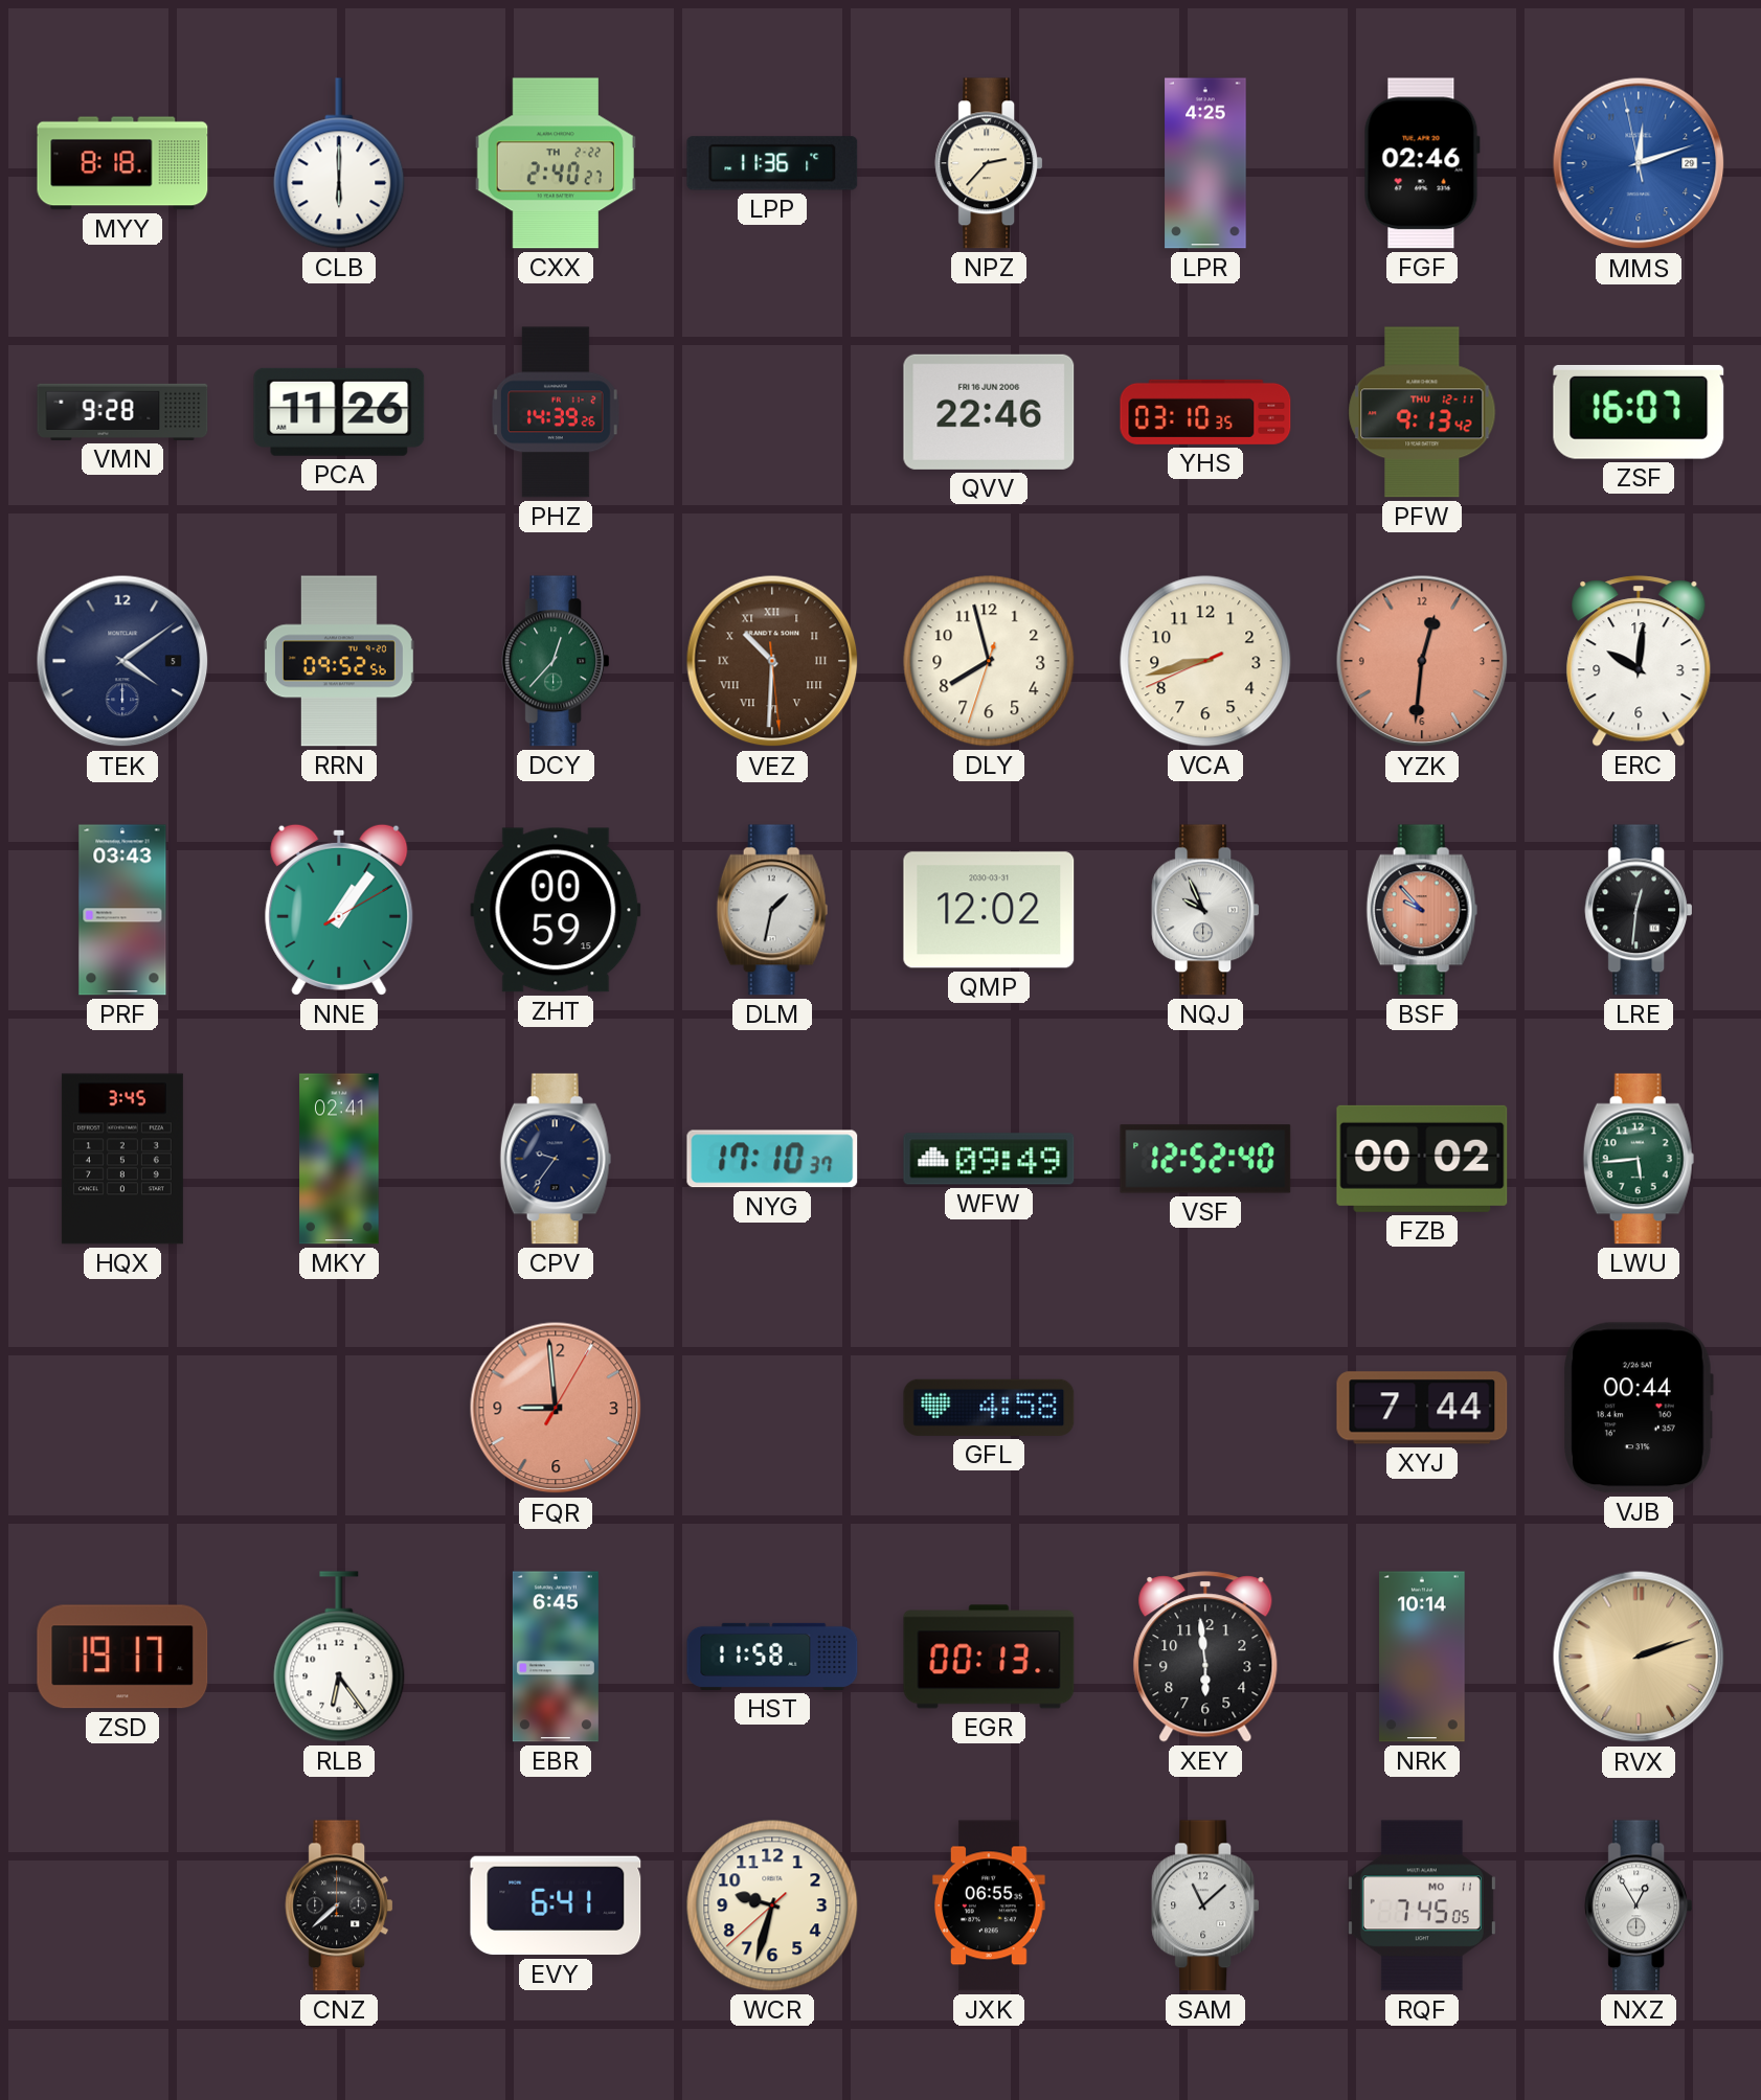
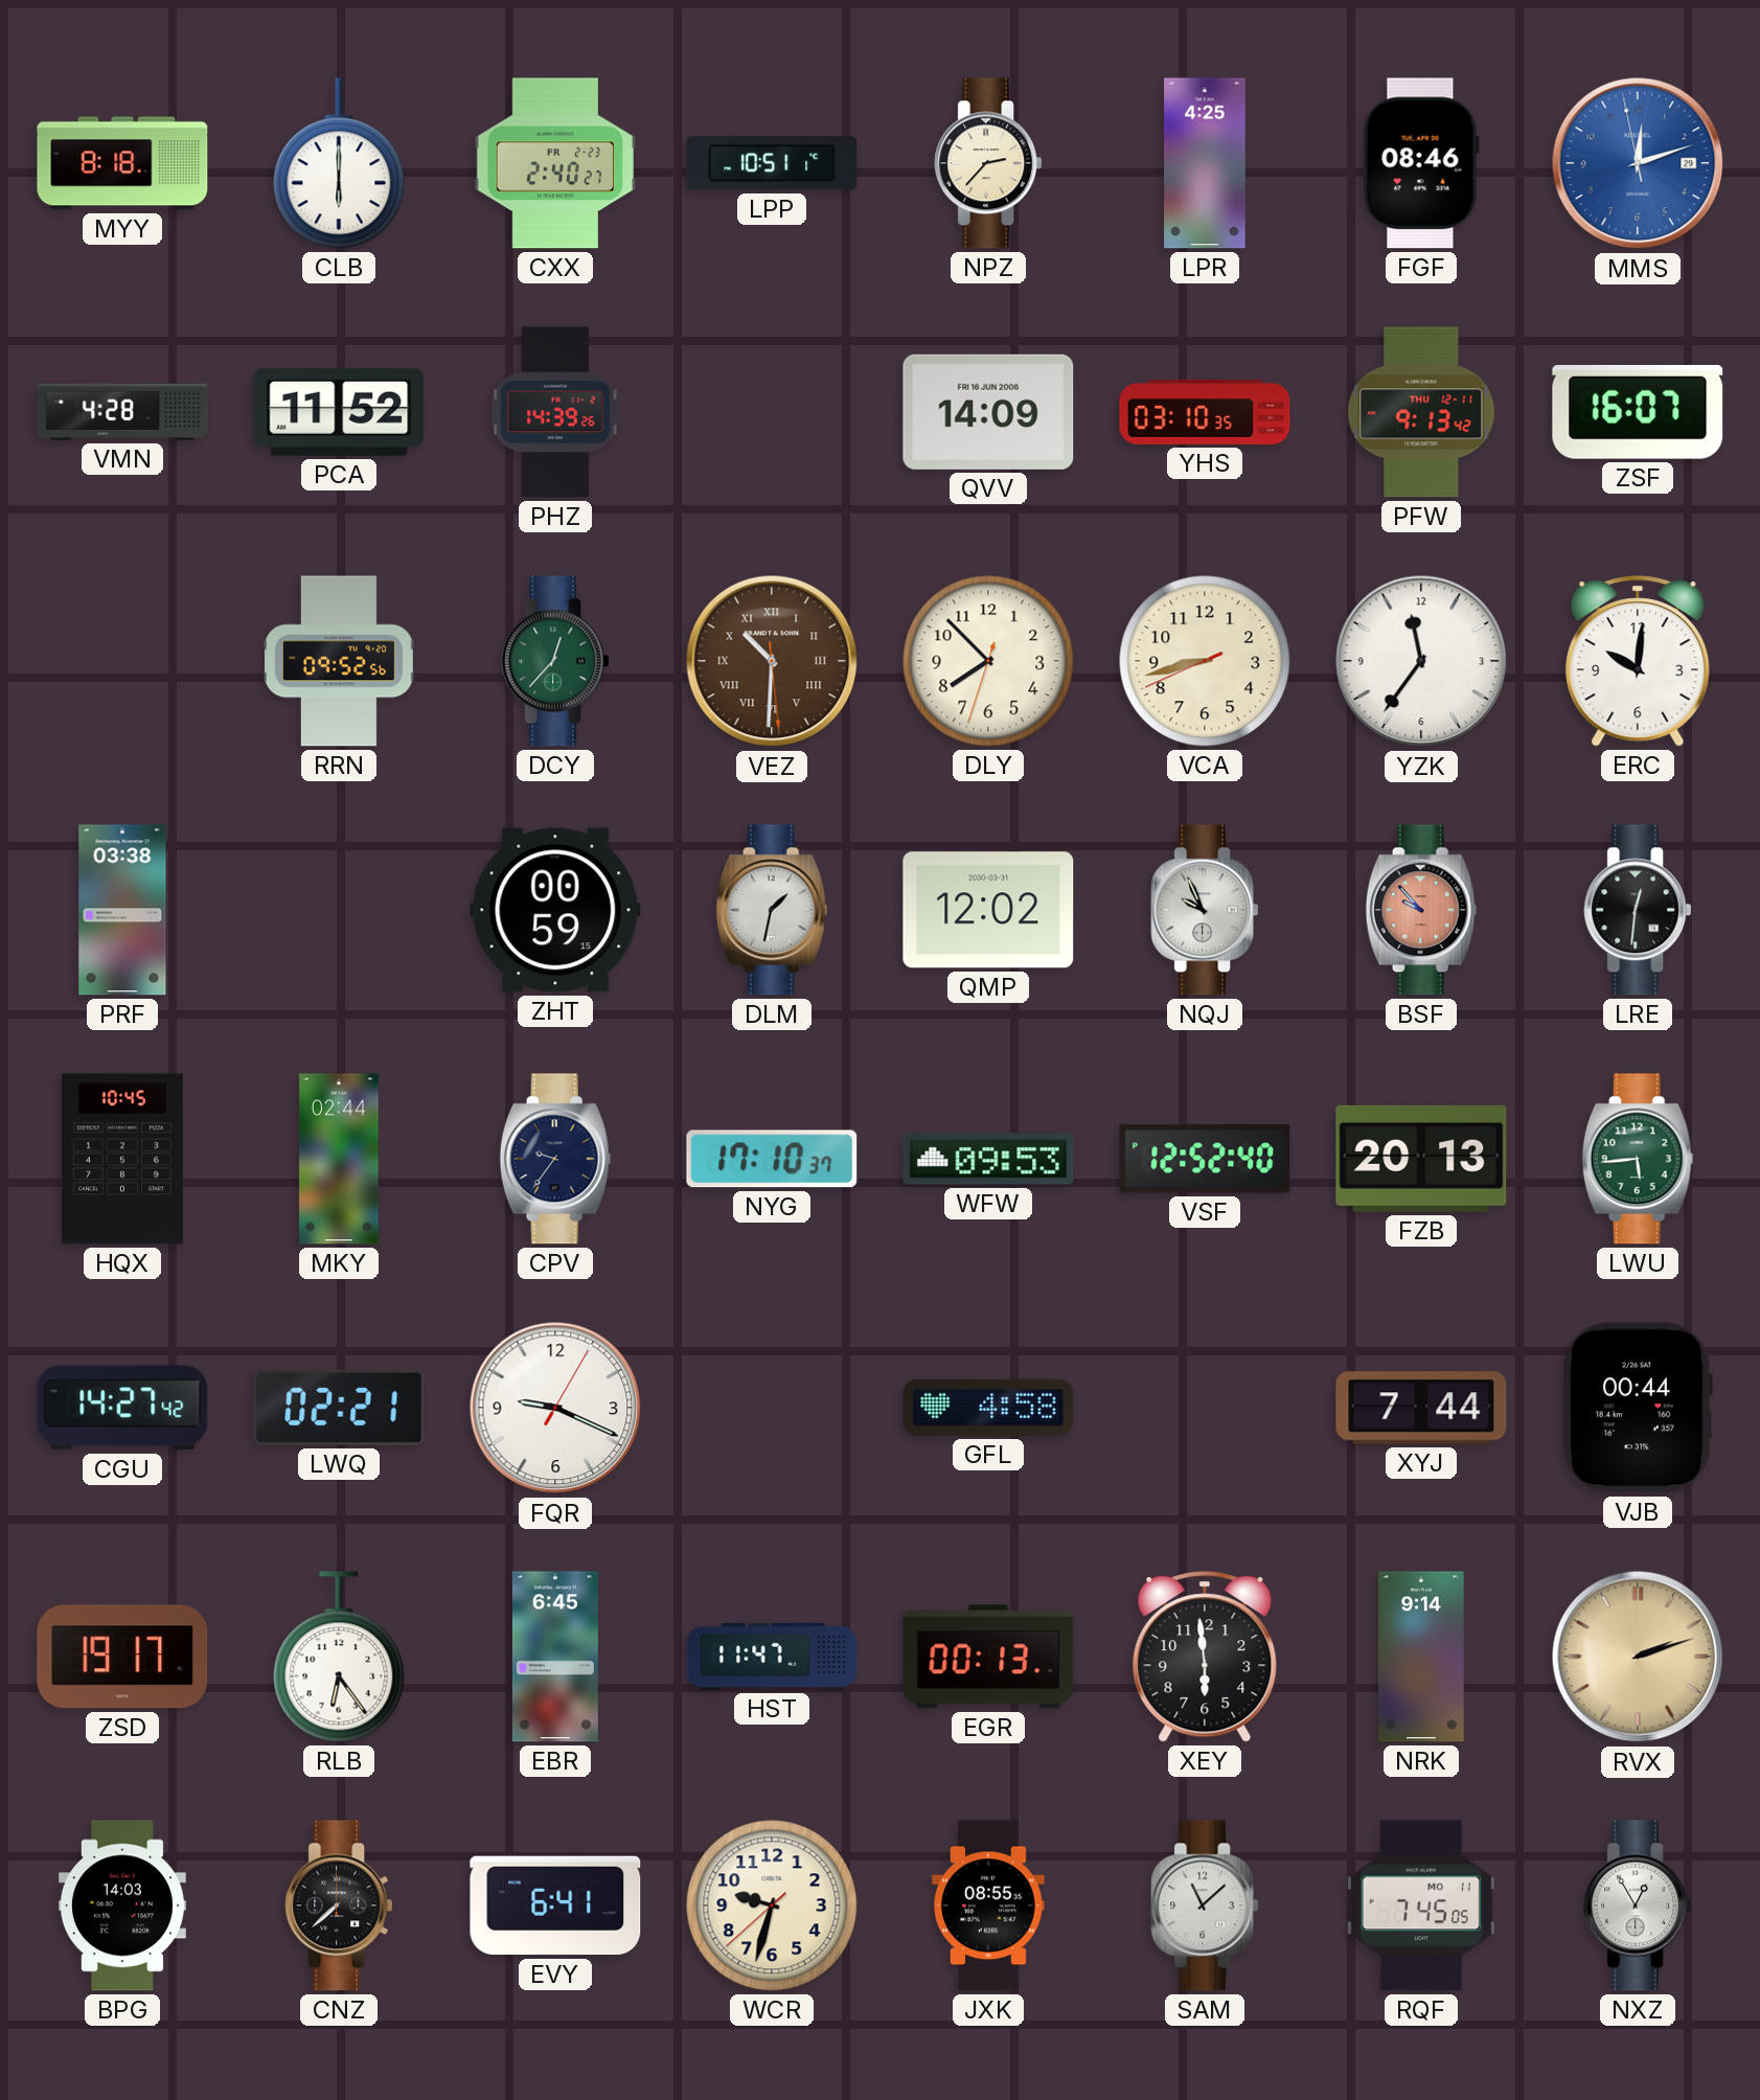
CXX date: TH 2-22 -> FR 2-23
LPP: 11:36 -> 10:51
FGF: 02:46 -> 08:46
VMN: 9:28 -> 4:28
PCA: 11:26 -> 11:52
QVV: 22:46 -> 14:09
TEK: 4:09 -> none
DLY: 7:57 -> 7:52
YZK: 12:31 -> 11:36
YZK dial: salmon -> white
PRF: 03:43 -> 03:38
NNE: 1:06 -> none
HQX: 3:45 -> 10:45
MKY: 02:41 -> 02:44
WFW: 09:49 -> 09:53
FZB: 00:02 -> 20:13
CGU: none -> 14:27
LWQ: none -> 02:21
FQR: 8:59 -> 9:19
FQR dial: salmon -> white
HST: 11:58 -> 11:47
NRK: 10:14 -> 9:14
BPG: none -> 14:03
JXK: 06:55 -> 08:55
